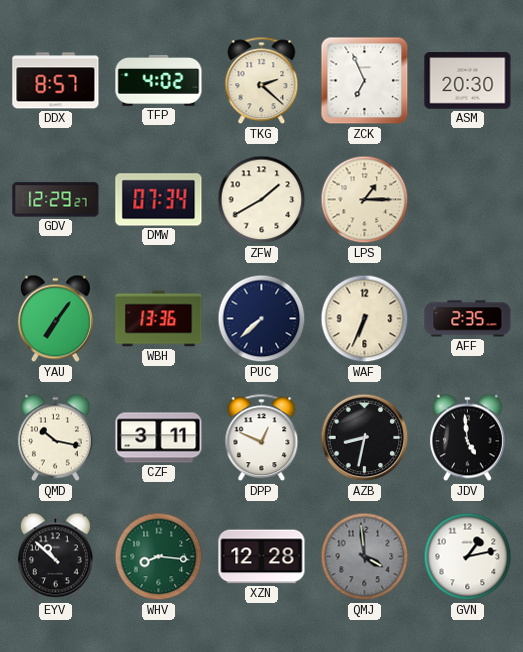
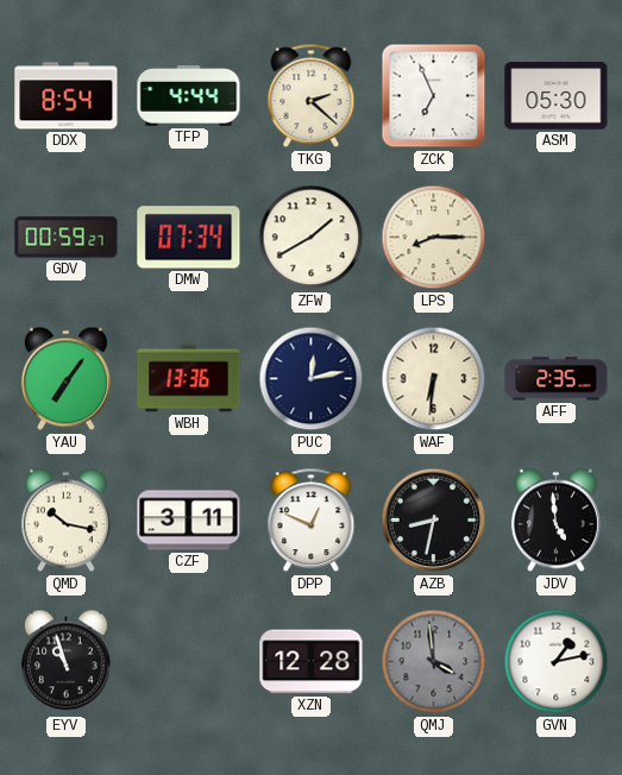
DDX: 8:57 -> 8:54
TFP: 4:02 -> 4:44
ASM: 20:30 -> 05:30
GDV: 12:29 -> 00:59
LPS: 1:15 -> 8:15
PUC: 7:38 -> 12:13
WAF: 6:34 -> 6:31
EYV: 10:52 -> 10:57
WHV: 8:16 -> none
